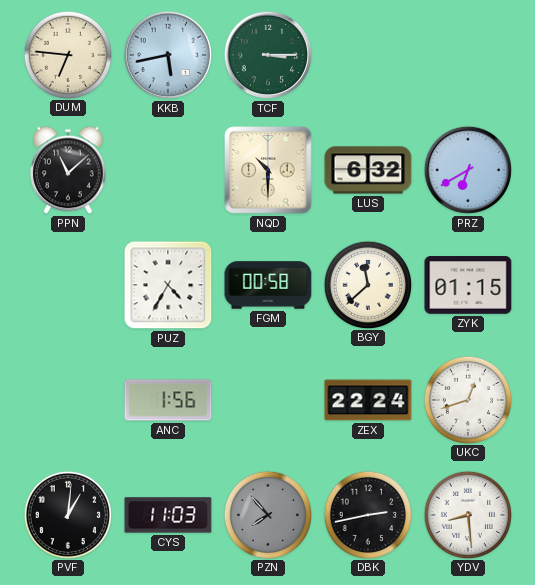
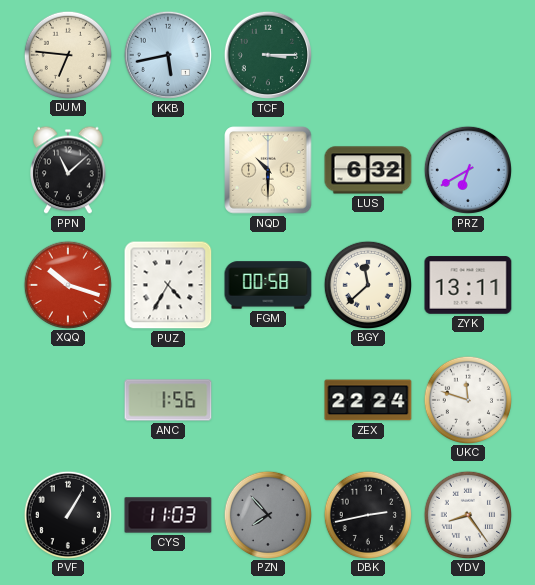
XQQ: none -> 10:18
ZYK: 01:15 -> 13:11
UKC: 12:42 -> 11:48
PVF: 1:01 -> 1:05
YDV: 8:29 -> 8:24
